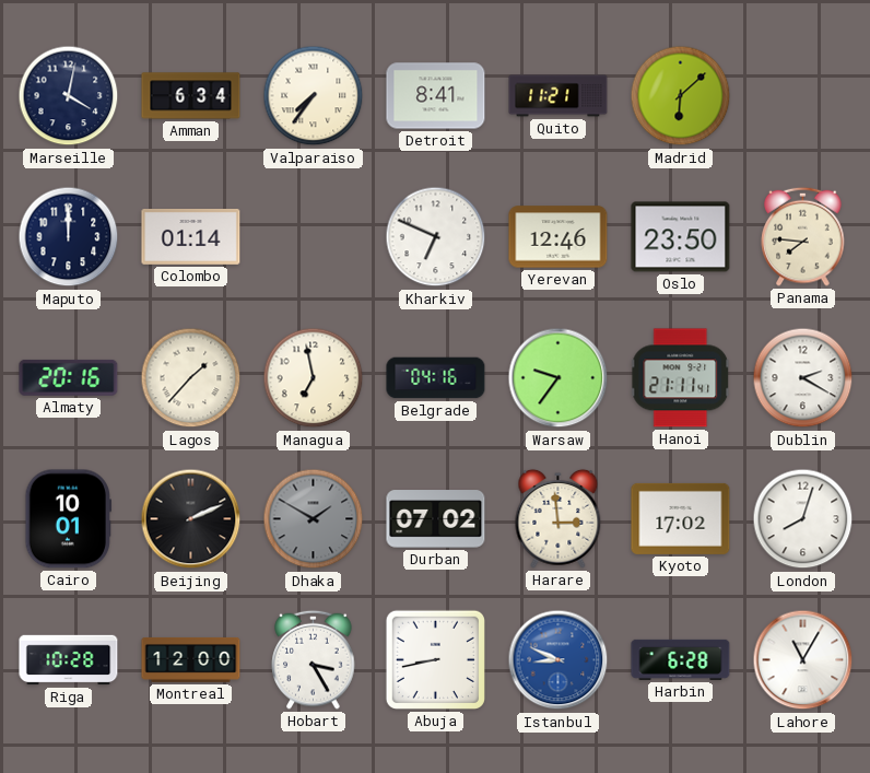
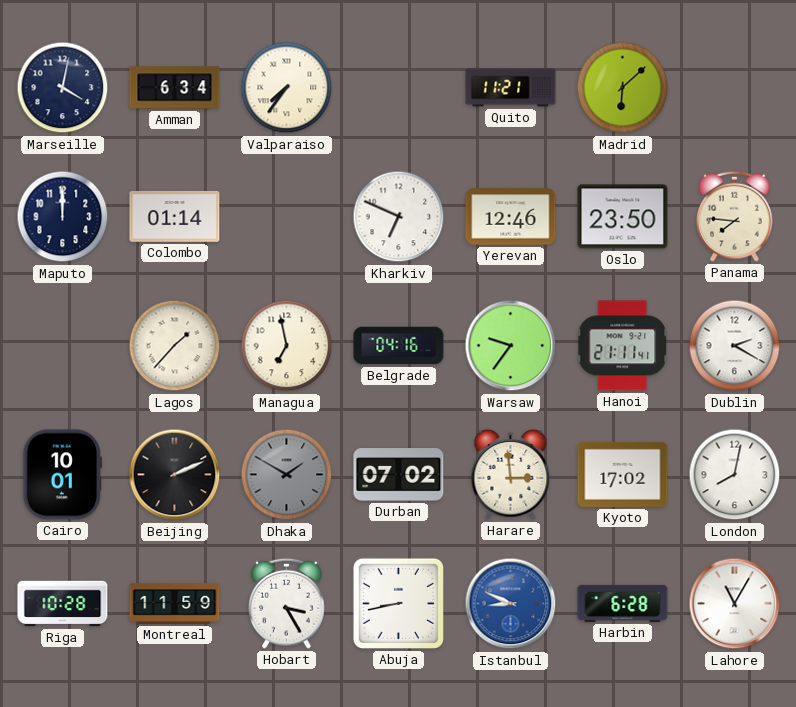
Detroit: 8:41 -> none
Almaty: 20:16 -> none
London: 8:03 -> 8:02
Montreal: 12:00 -> 11:59
